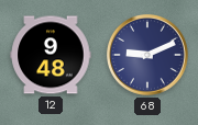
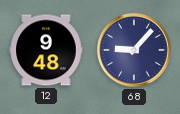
68: 9:11 -> 9:07
